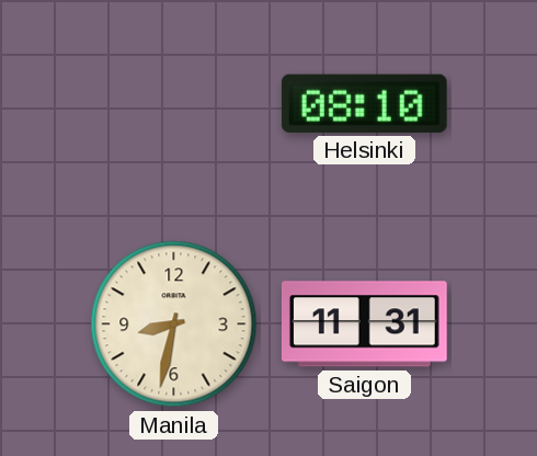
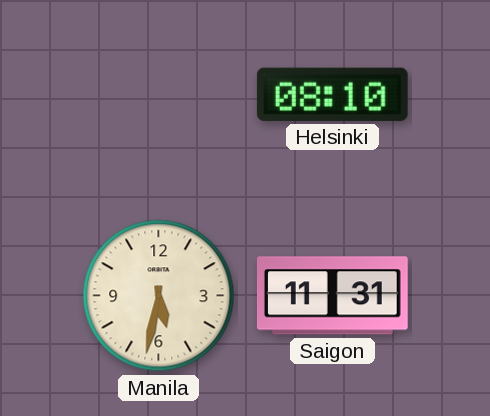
Manila: 8:32 -> 5:32
